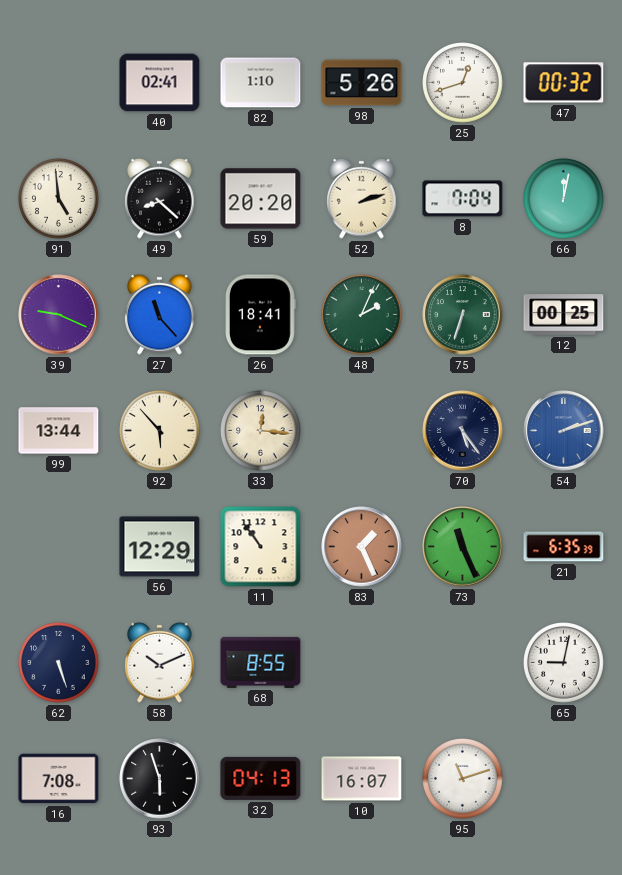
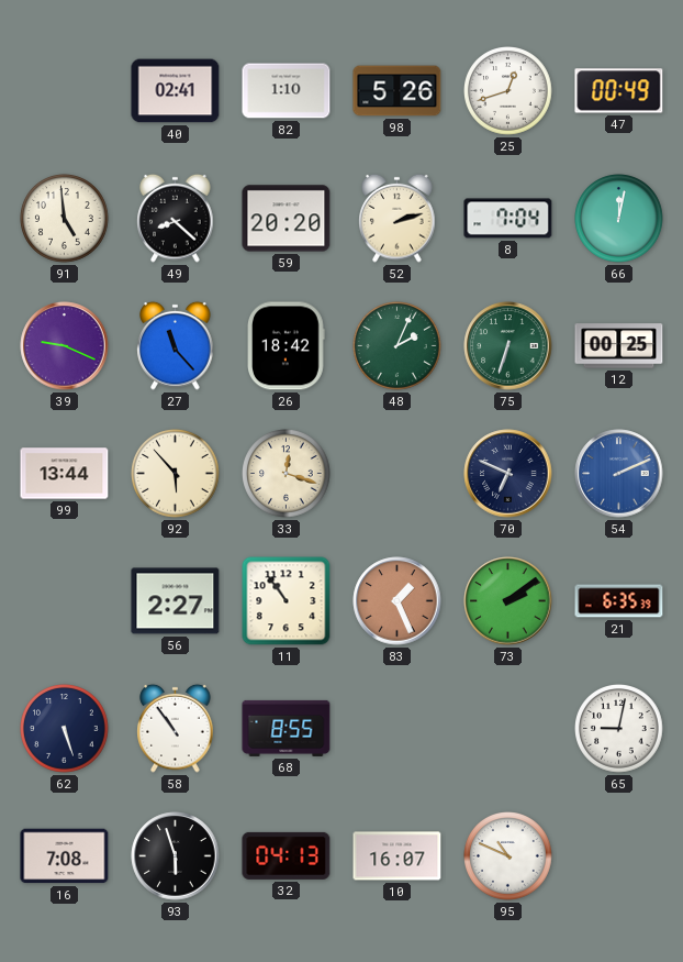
47: 00:32 -> 00:49
26: 18:41 -> 18:42
33: 12:16 -> 12:18
70: 5:24 -> 6:49
54: 2:12 -> 2:11
56: 12:29 -> 2:27
73: 11:26 -> 2:09
58: 10:11 -> 10:54
95: 11:12 -> 10:49
